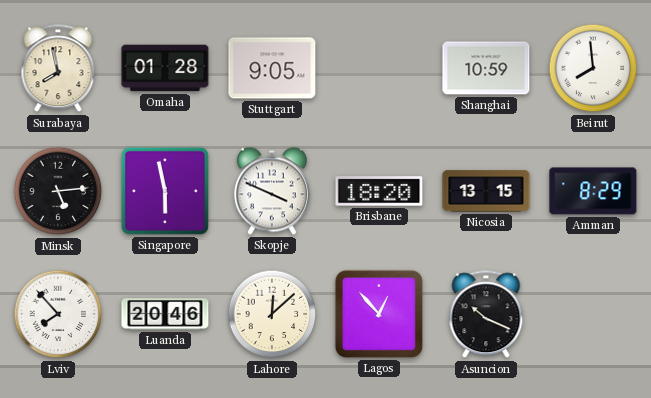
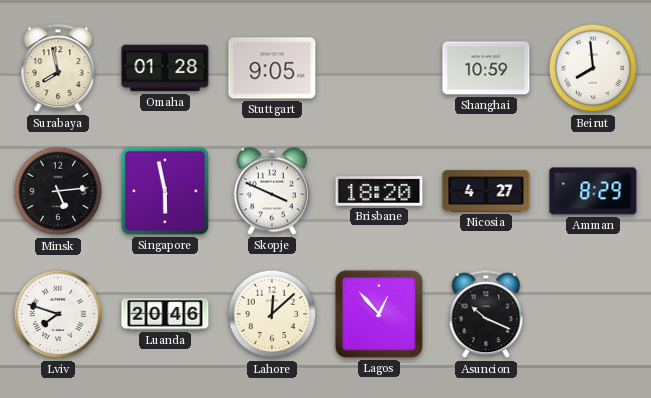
Nicosia: 13:15 -> 4:27
Lviv: 7:53 -> 7:48
